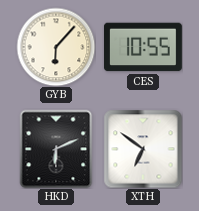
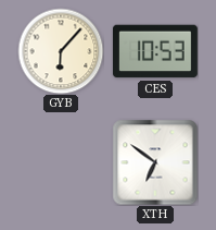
CES: 10:55 -> 10:53
HKD: 6:11 -> none
